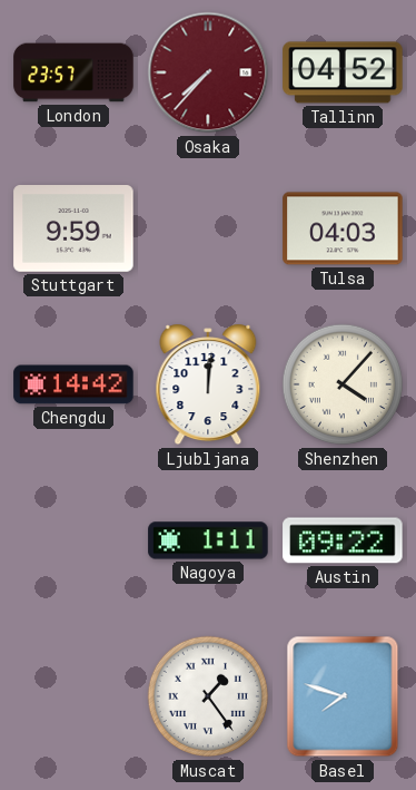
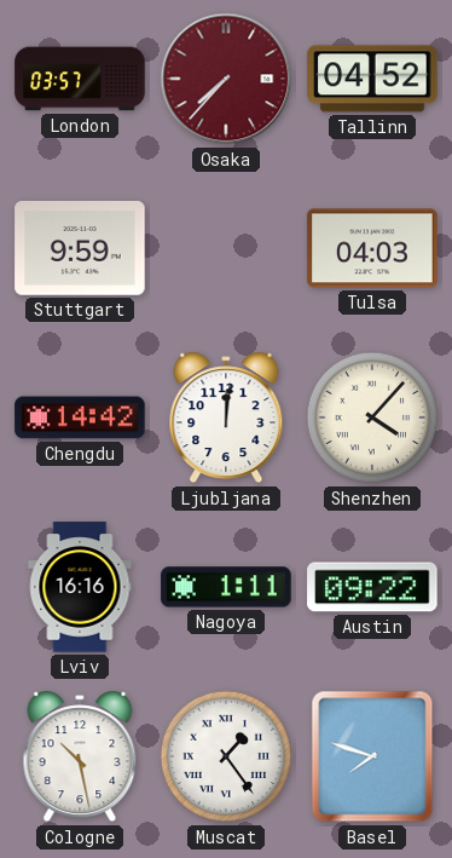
London: 23:57 -> 03:57
Lviv: none -> 16:16
Cologne: none -> 10:28
